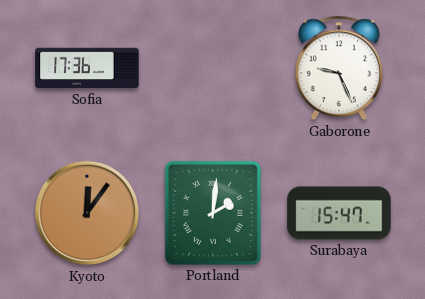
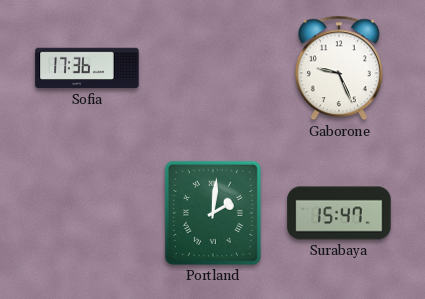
Kyoto: 12:06 -> none
